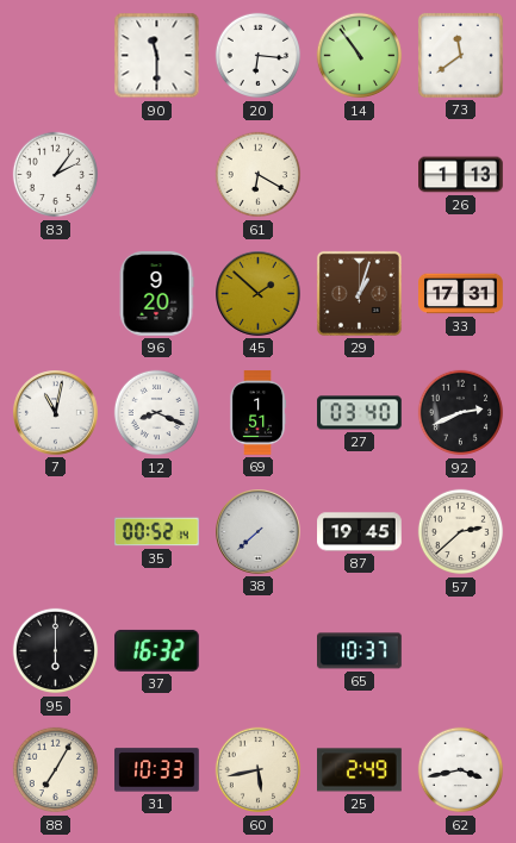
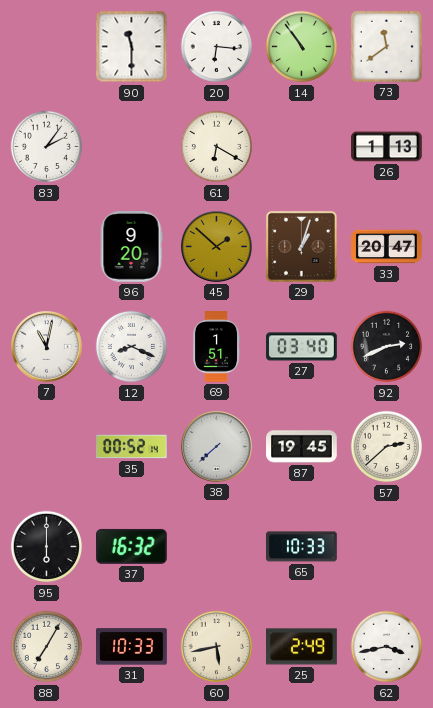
33: 17:31 -> 20:47
65: 10:37 -> 10:33
